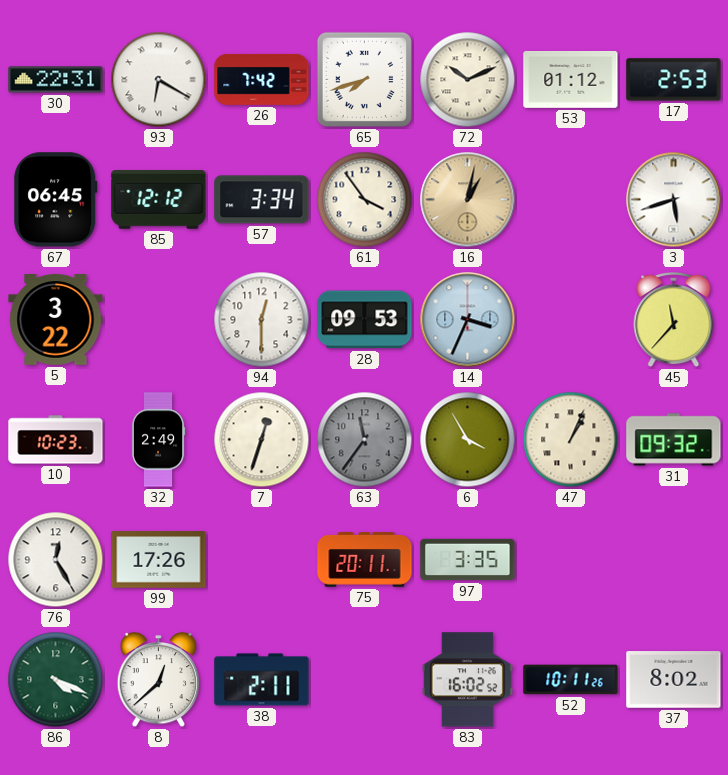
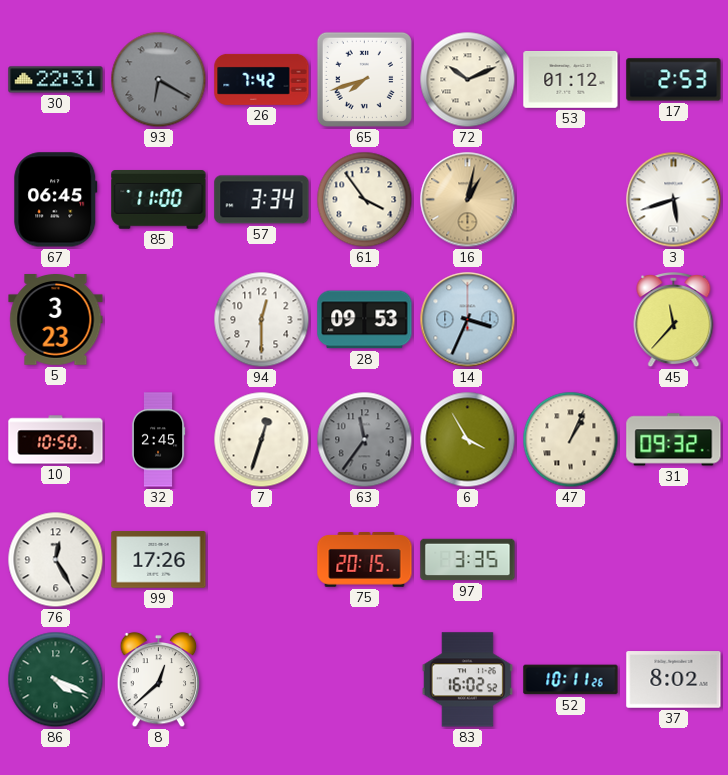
93 dial: white -> grey
85: 12:12 -> 11:00
5: 3:22 -> 3:23
10: 10:23 -> 10:50
32: 2:49 -> 2:45
75: 20:11 -> 20:15
38: 2:11 -> none
